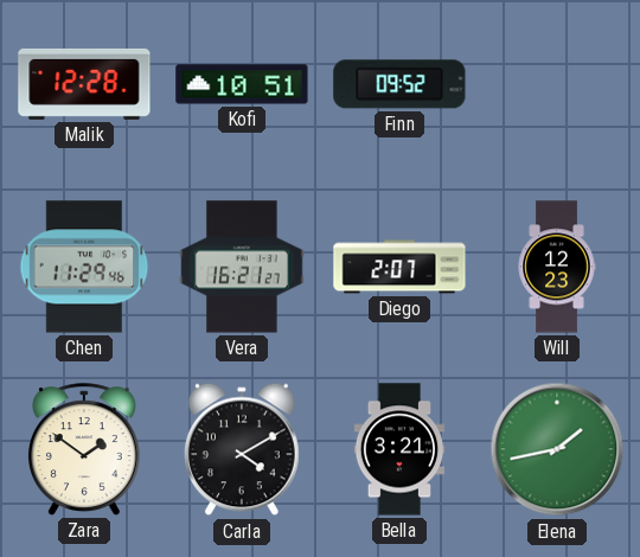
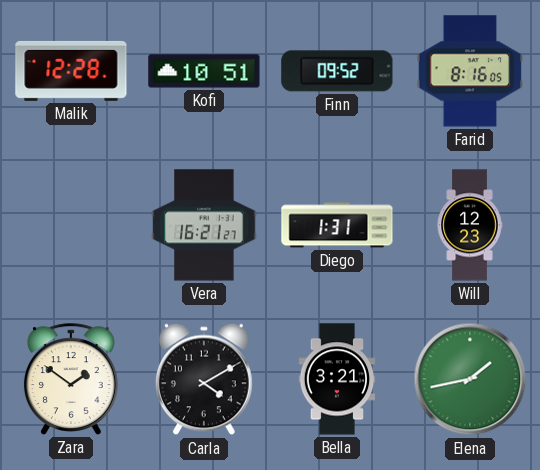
Farid: none -> 8:16
Chen: 11:29 -> none
Diego: 2:07 -> 1:31
